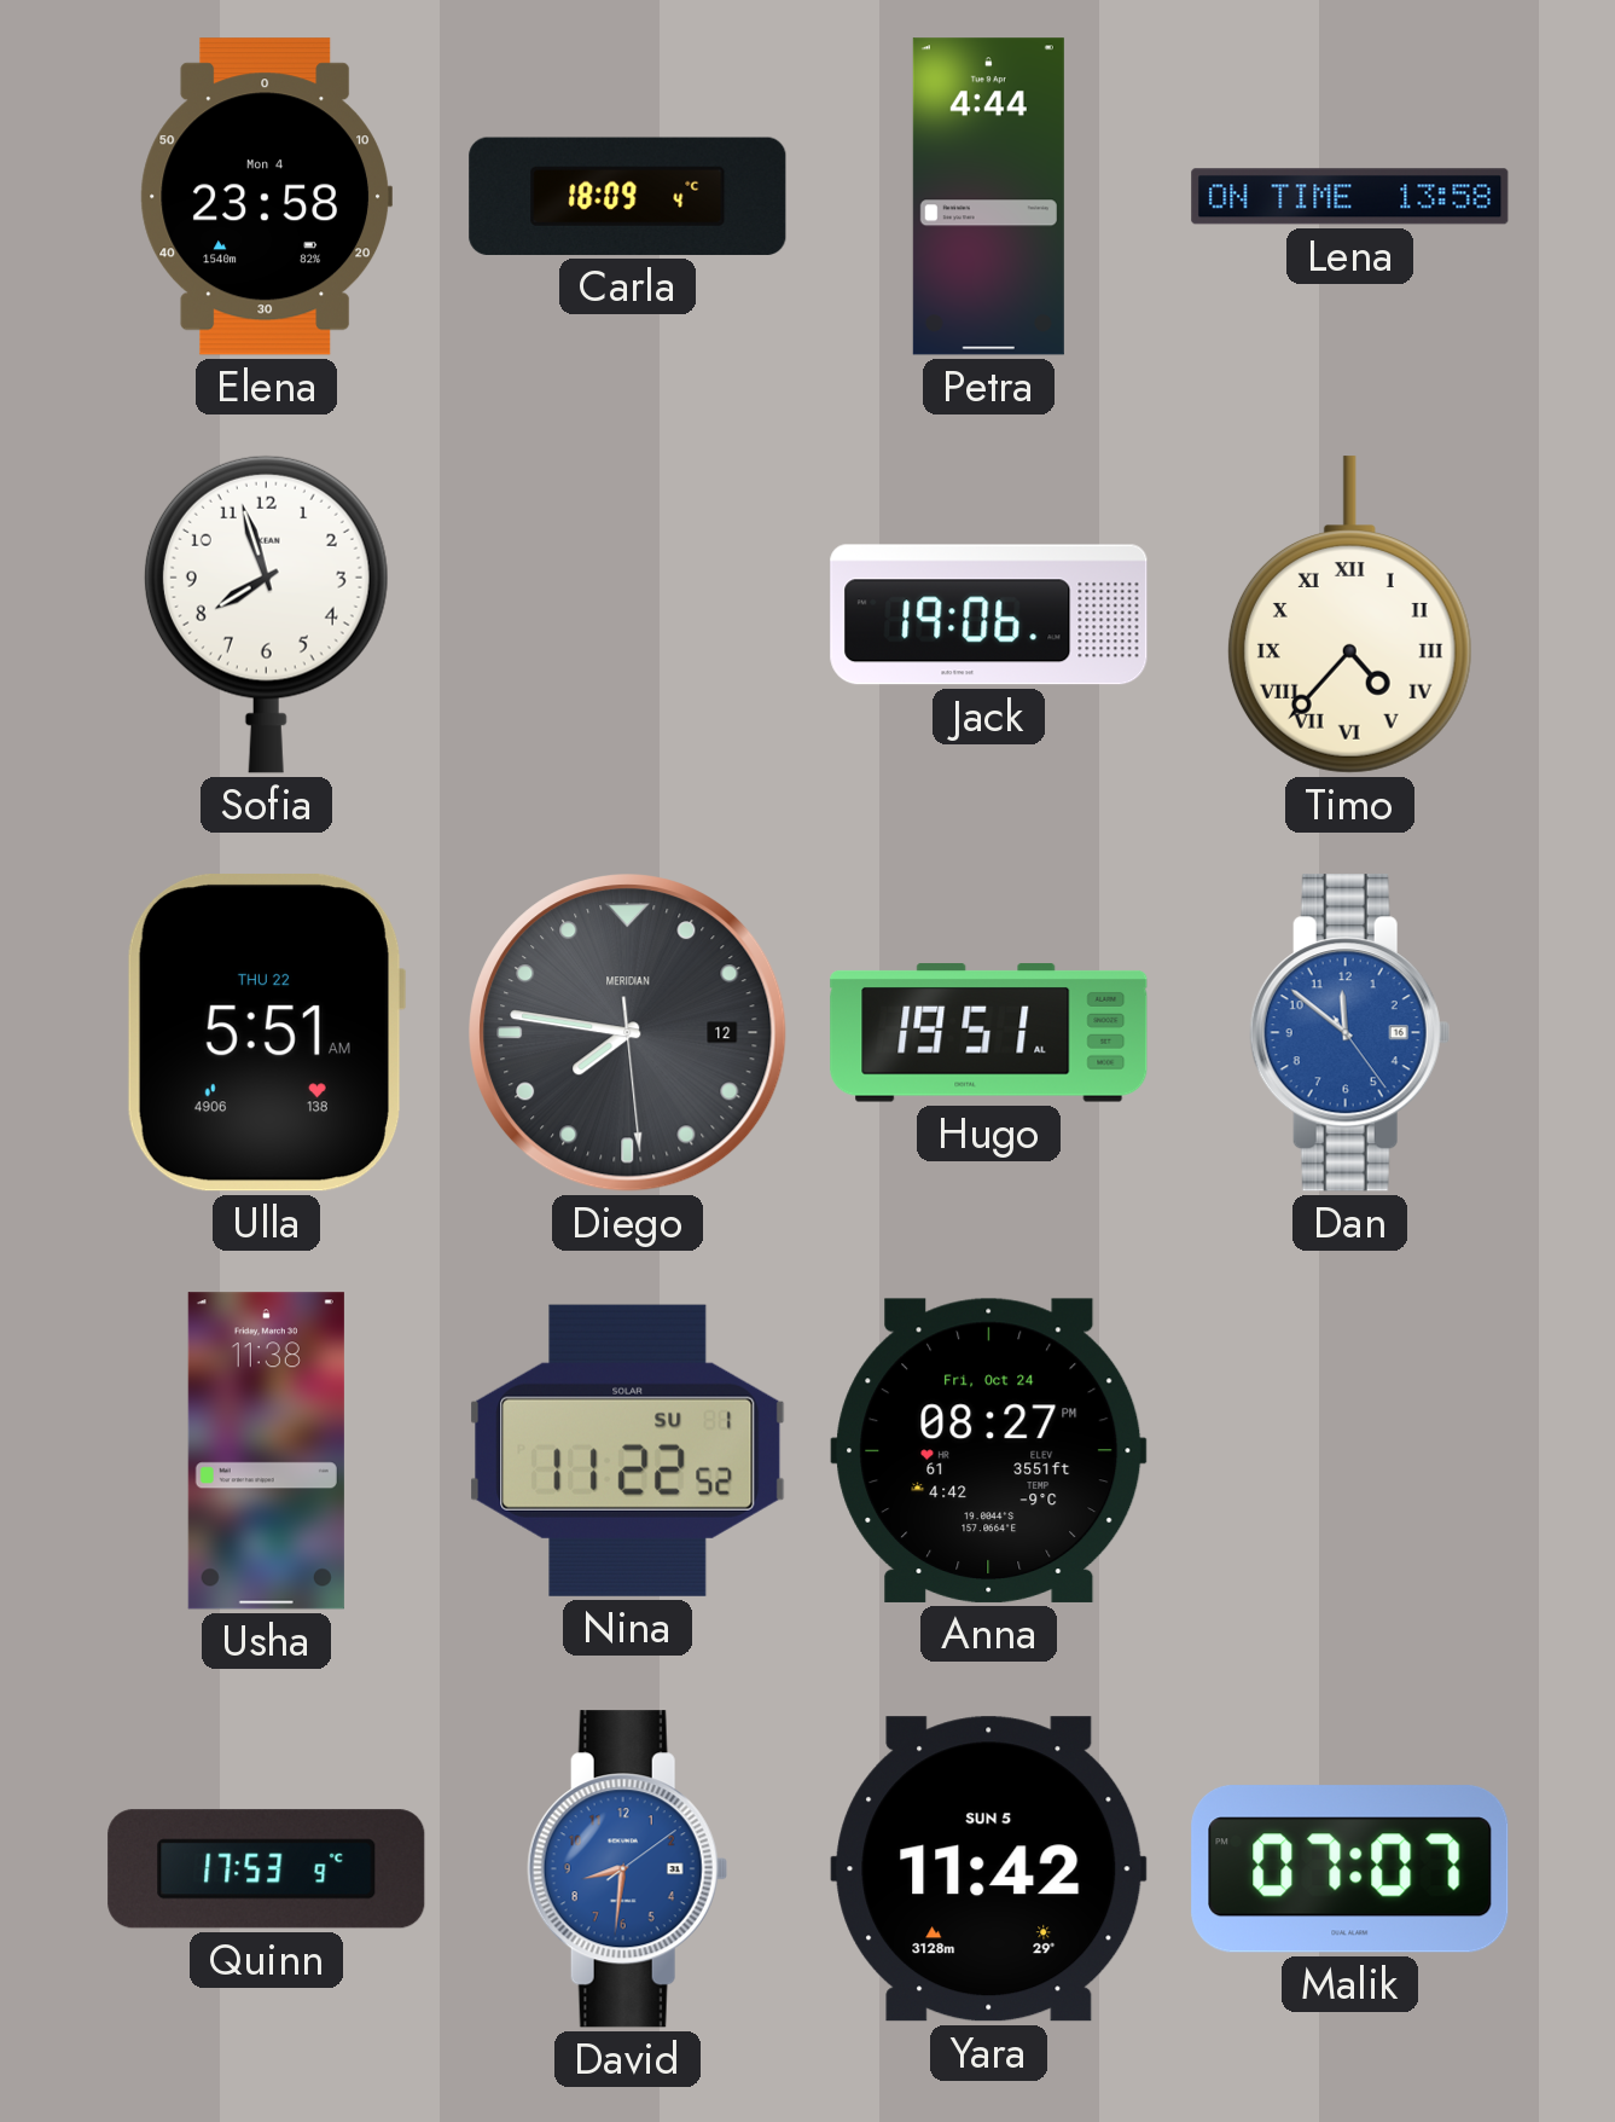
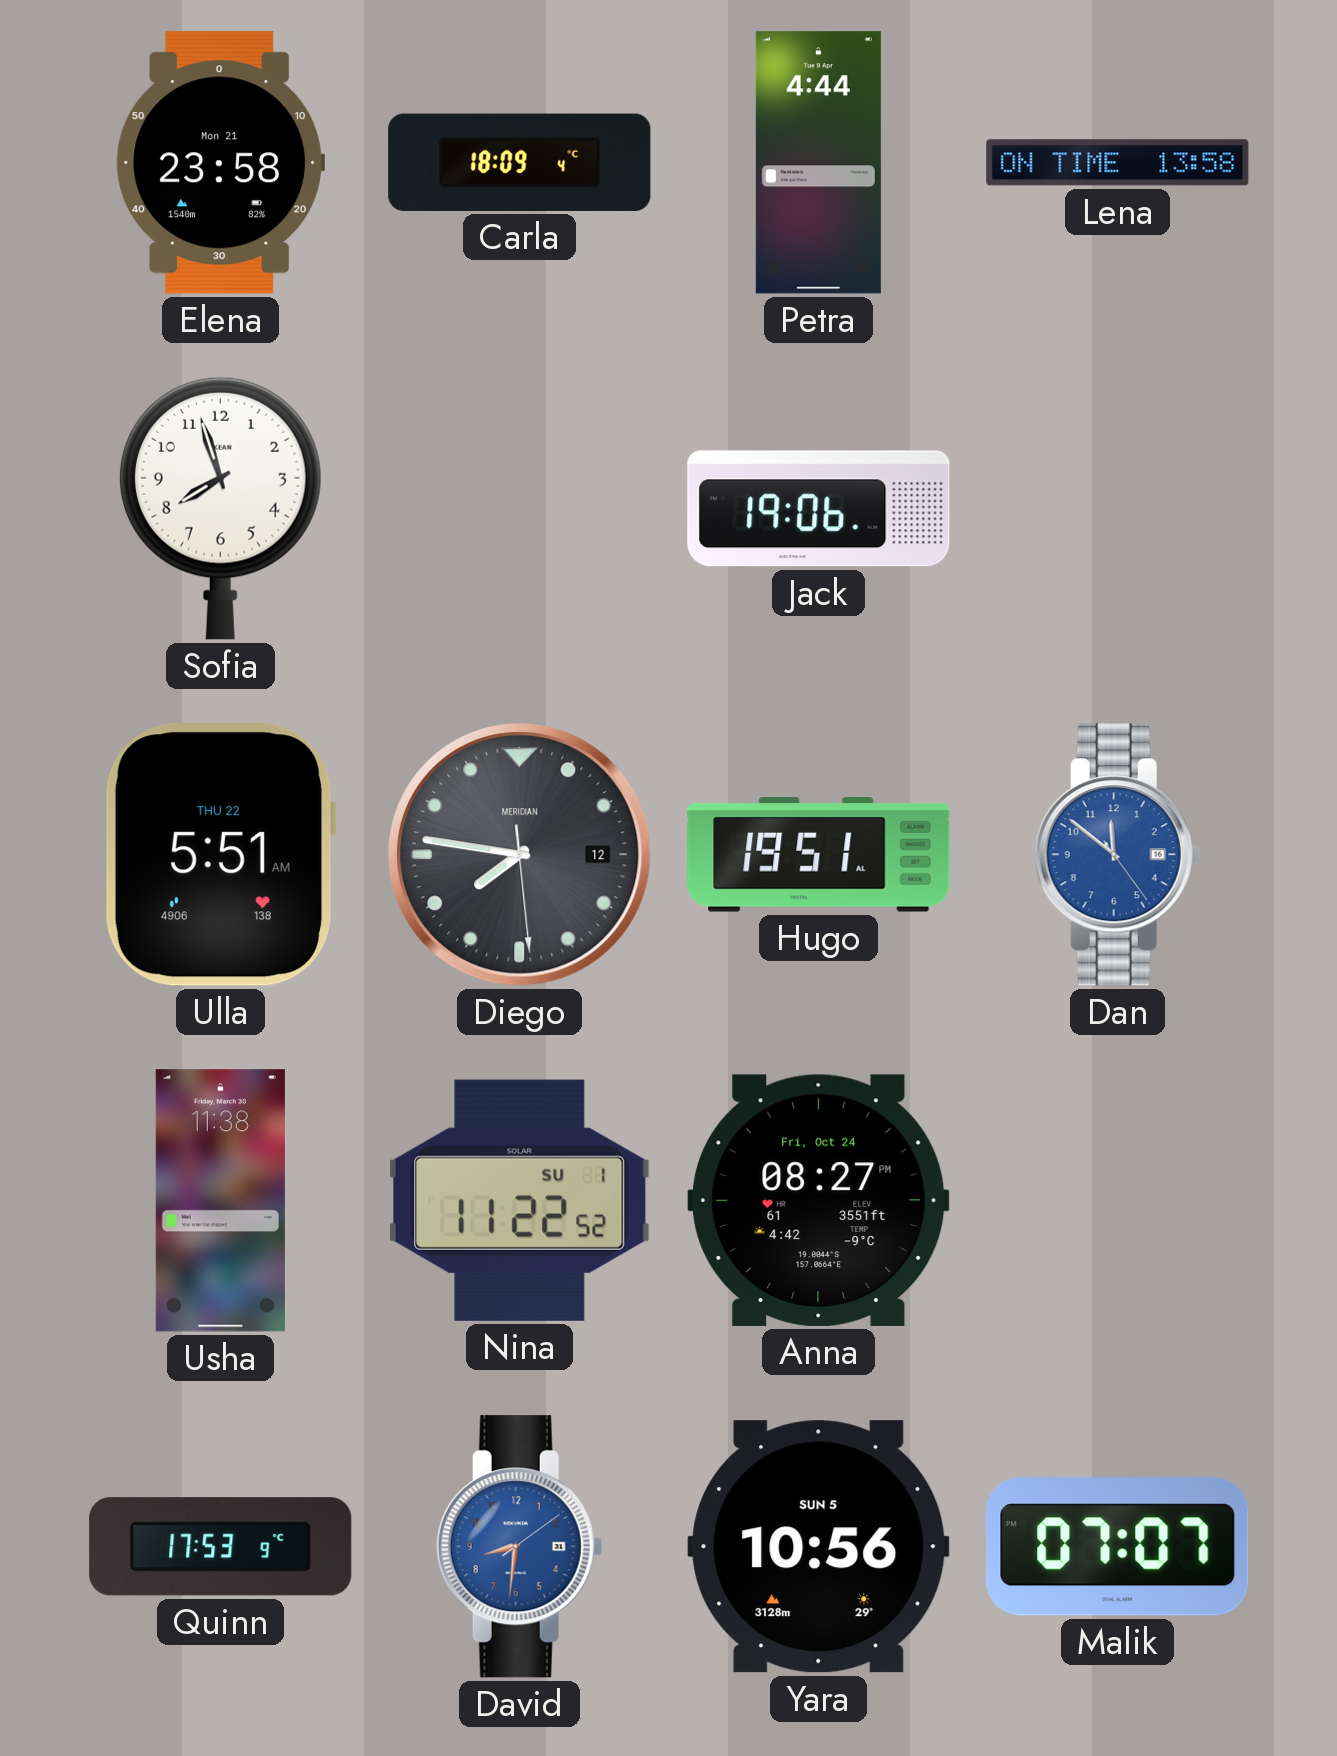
Elena date: Mon 4 -> Mon 21
Timo: 4:37 -> none
Yara: 11:42 -> 10:56
